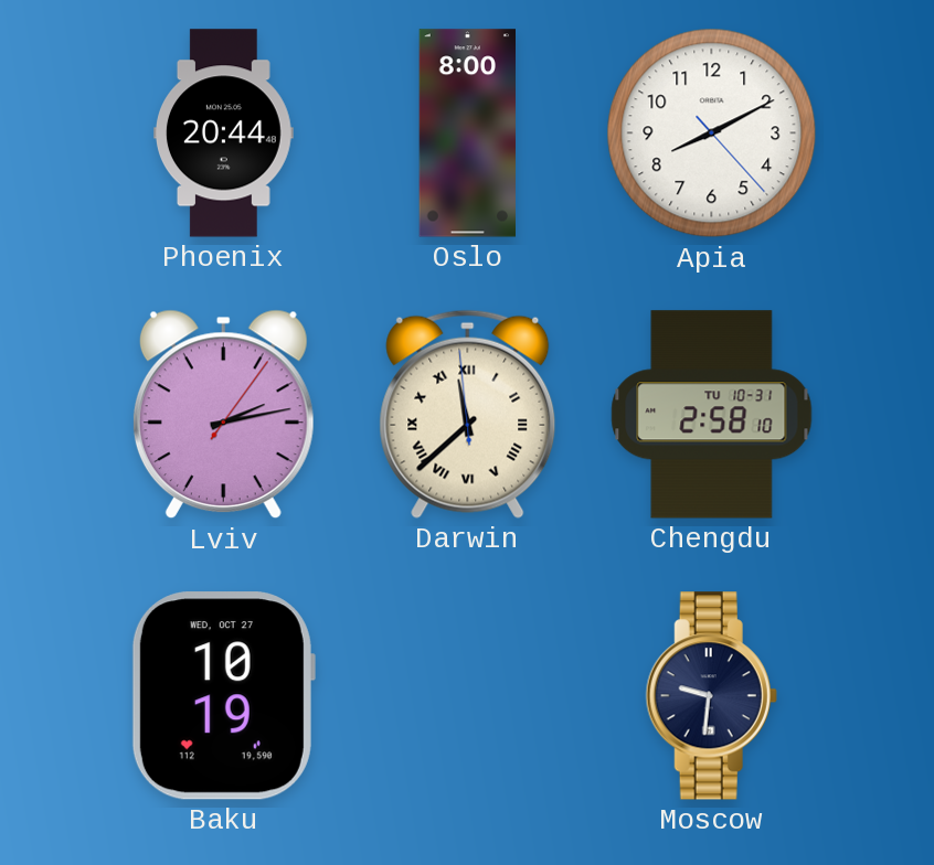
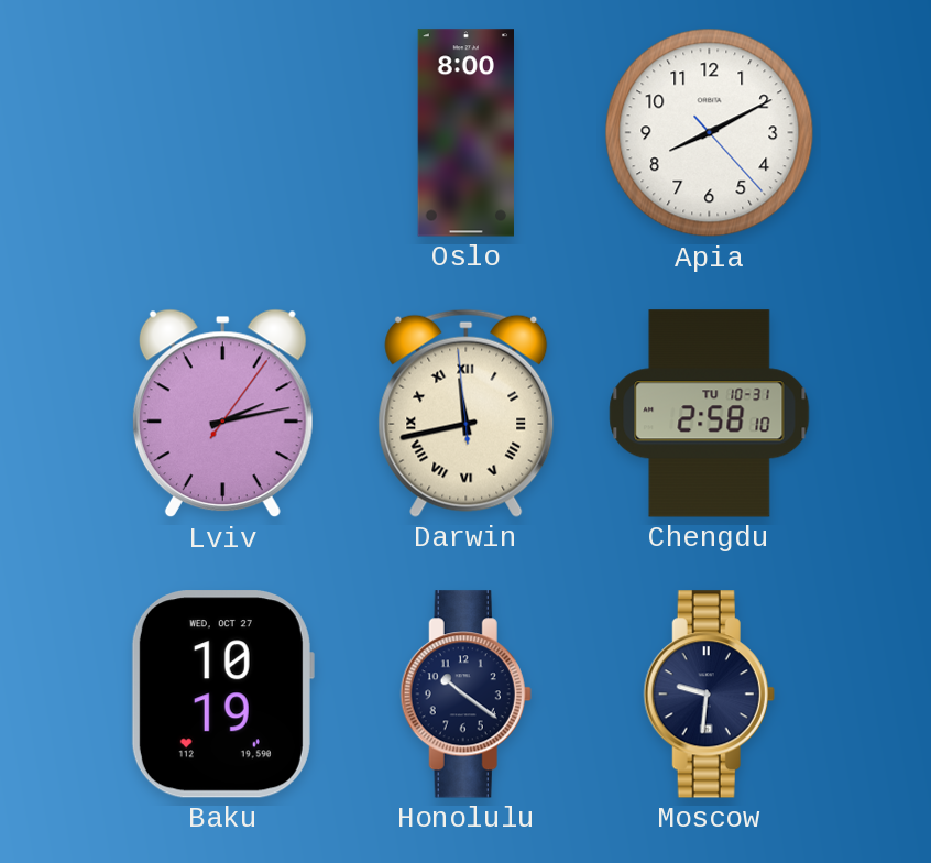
Phoenix: 20:44 -> none
Darwin: 11:37 -> 11:42
Honolulu: none -> 10:21
